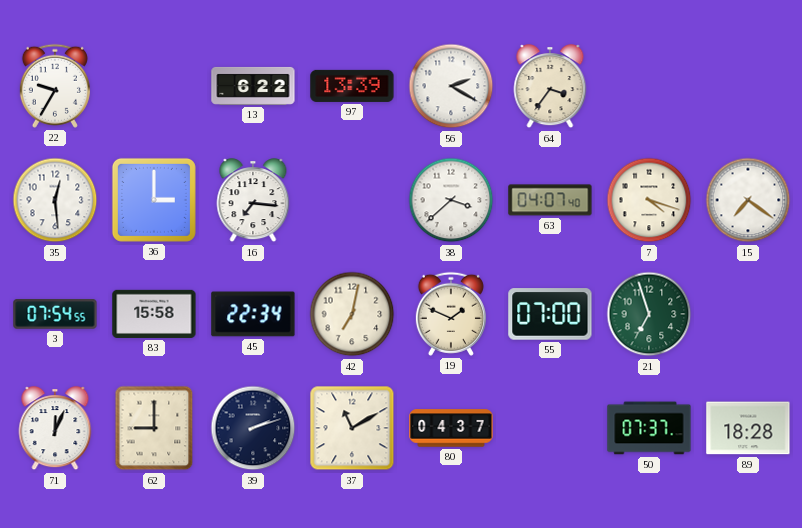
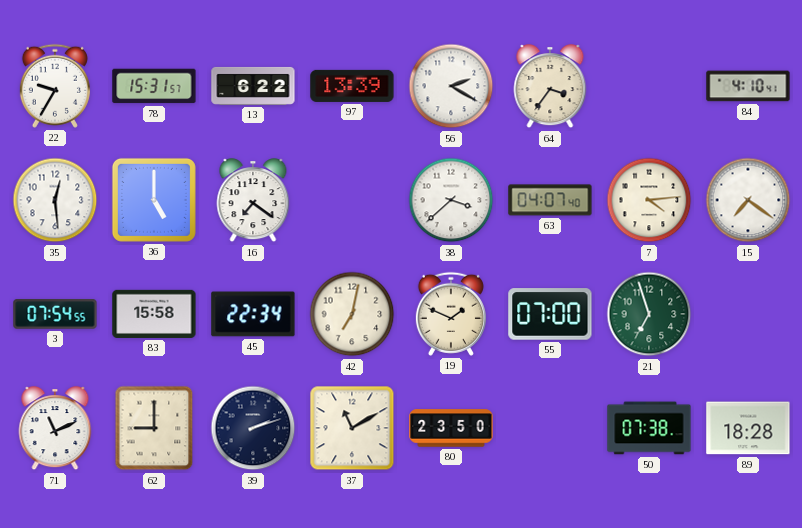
78: none -> 15:31
84: none -> 4:10
36: 3:00 -> 5:00
16: 7:16 -> 7:21
7: 4:18 -> 4:14
71: 12:04 -> 11:11
80: 04:37 -> 23:50
50: 07:37 -> 07:38
